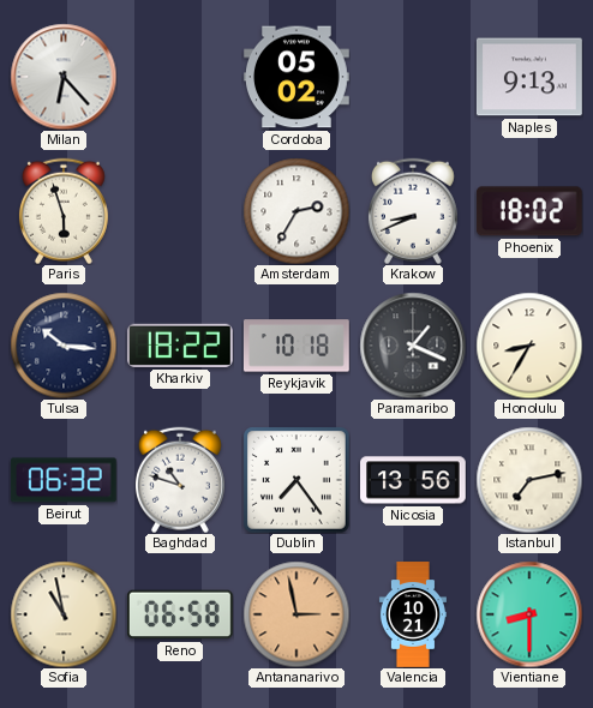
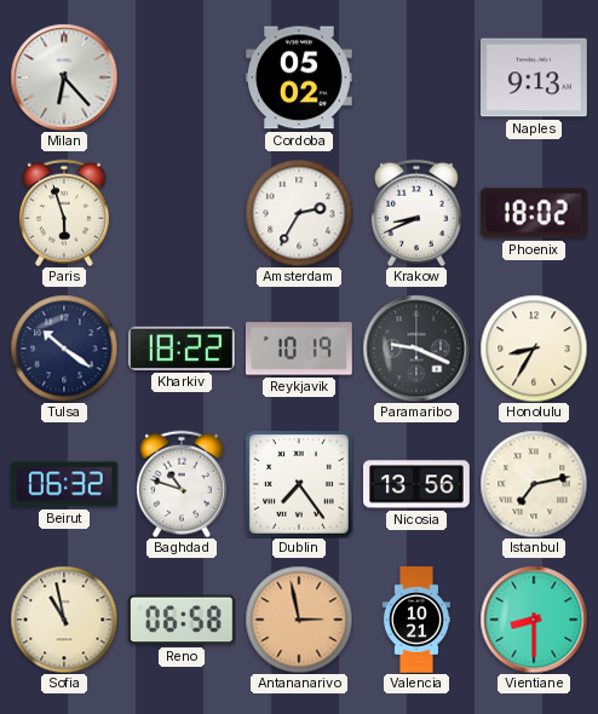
Tulsa: 10:16 -> 10:21
Reykjavik: 10:18 -> 10:19
Paramaribo: 1:19 -> 9:19
